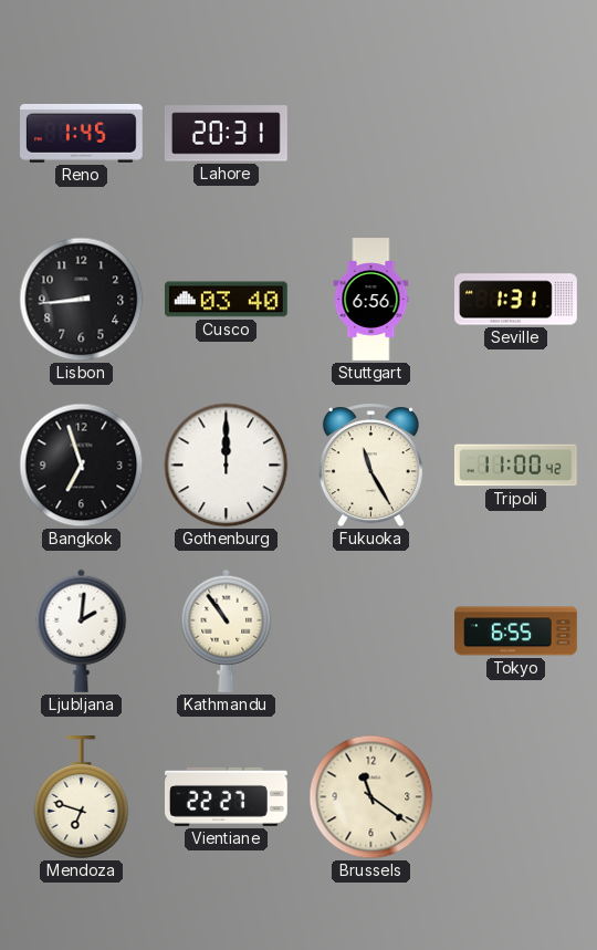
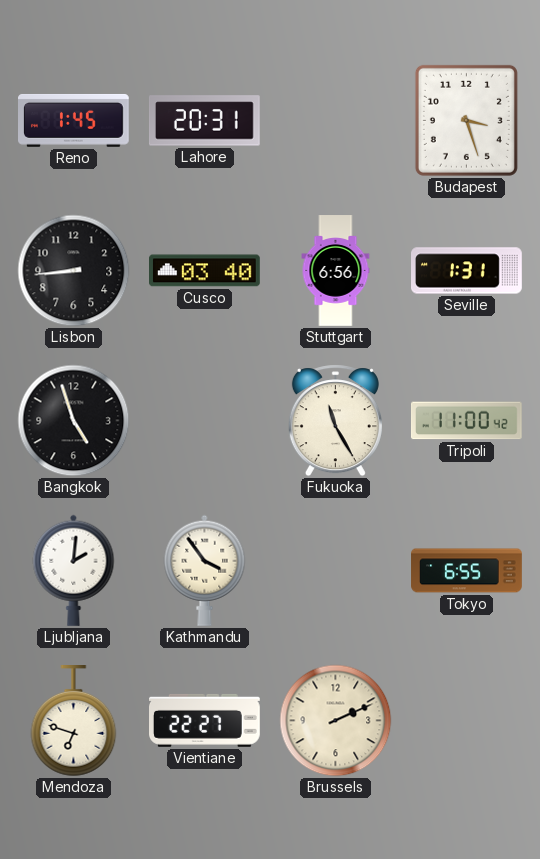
Budapest: none -> 3:27
Bangkok: 6:57 -> 4:57
Gothenburg: 12:00 -> none
Kathmandu: 10:54 -> 3:54
Brussels: 11:21 -> 2:11
